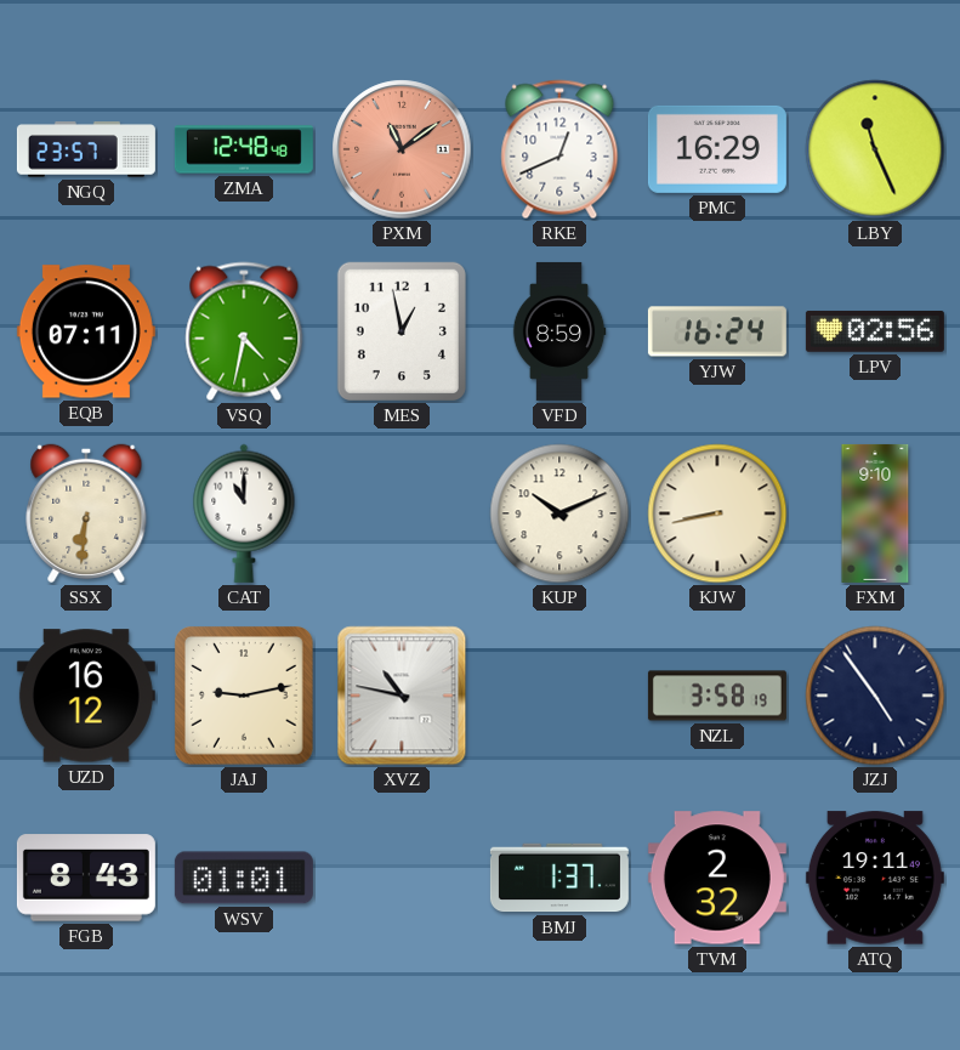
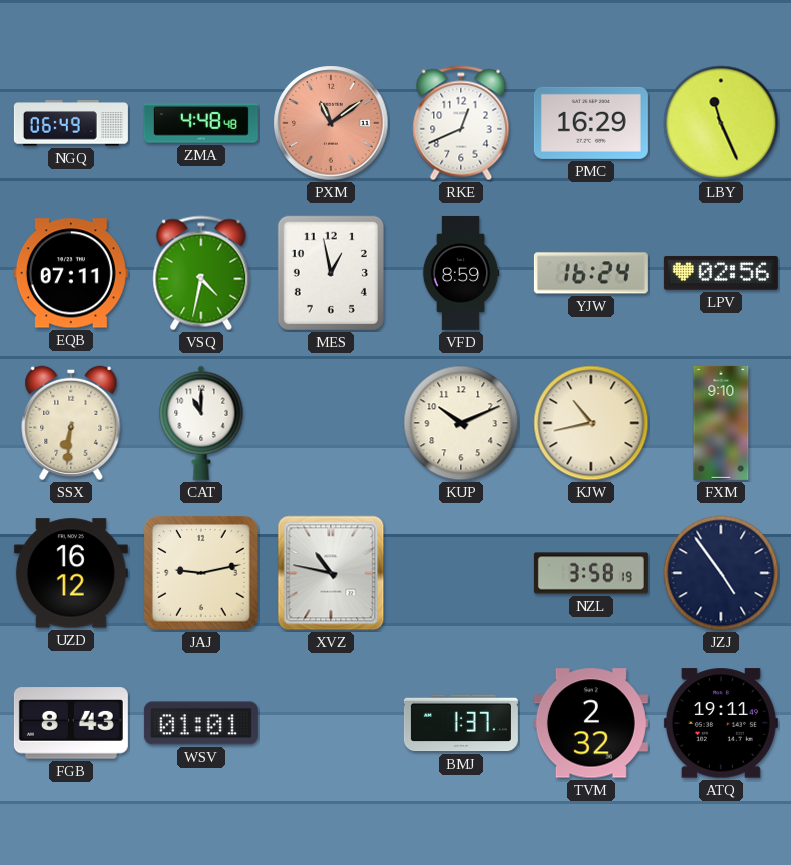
NGQ: 23:57 -> 06:49
ZMA: 12:48 -> 4:48
KJW: 8:43 -> 10:43
